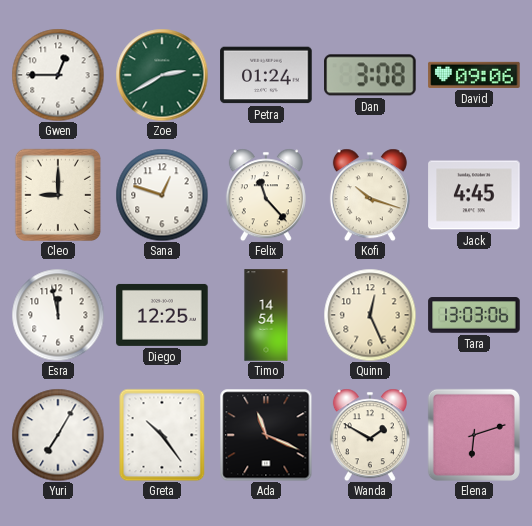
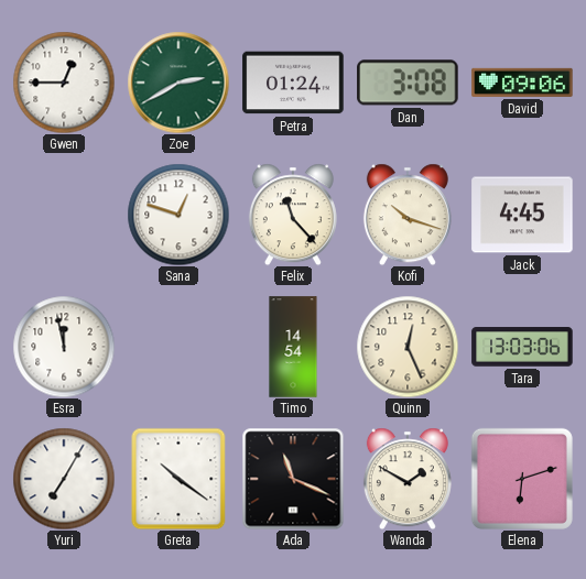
Cleo: 9:00 -> none
Diego: 12:25 -> none
Greta: 10:24 -> 10:21
